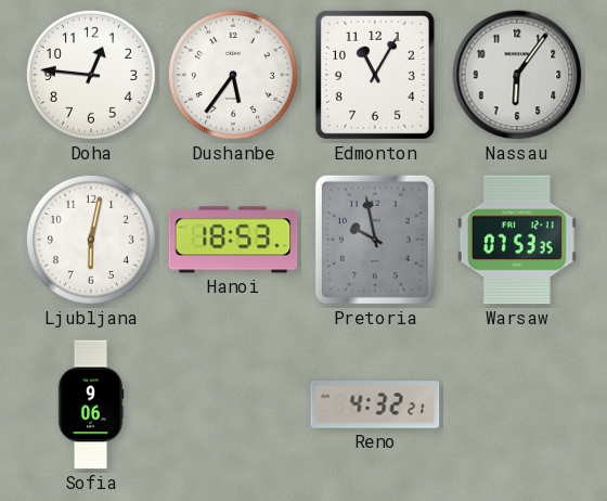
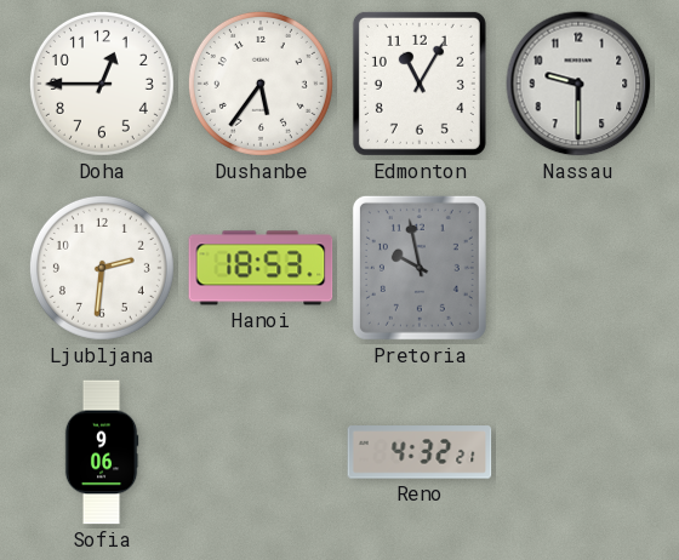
Doha: 12:46 -> 12:45
Nassau: 6:06 -> 9:30
Ljubljana: 6:02 -> 2:31
Warsaw: 07:53 -> none
